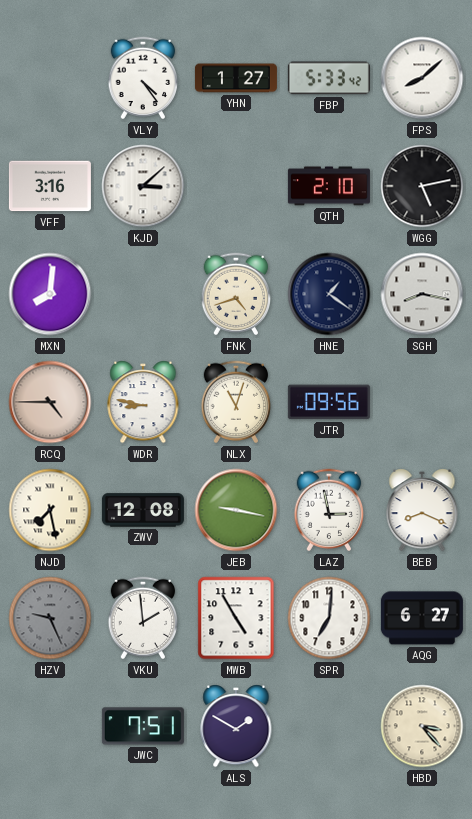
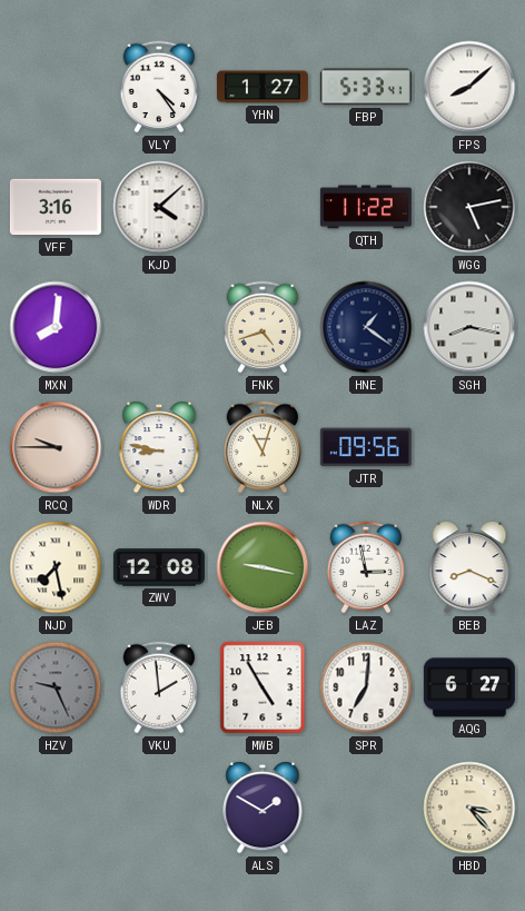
FBP: 5:33:42 -> 5:33:41
KJD: 3:08 -> 4:08
QTH: 2:10 -> 11:22
RCQ: 4:45 -> 9:45
JWC: 7:51 -> none
